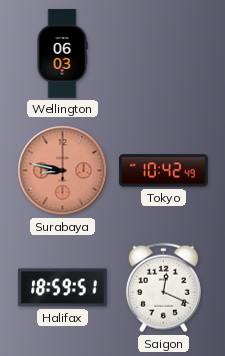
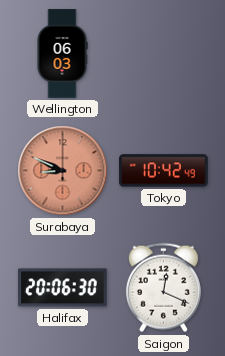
Surabaya: 8:47 -> 8:49
Halifax: 18:59 -> 20:06
